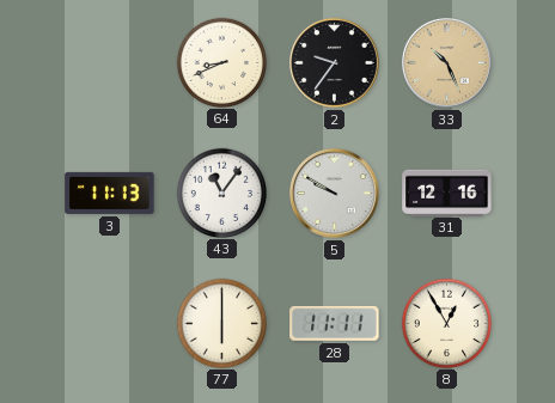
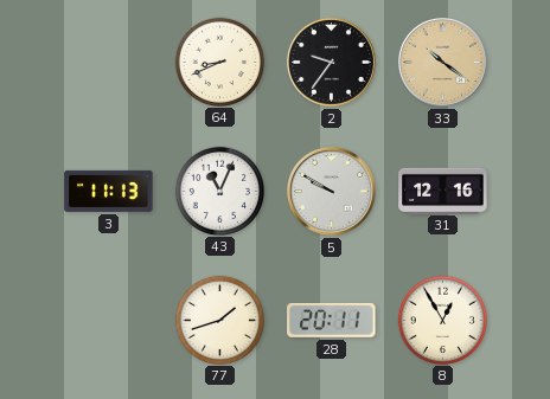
33: 10:26 -> 10:21
43: 11:06 -> 11:04
77: 6:00 -> 1:42
28: 11:11 -> 20:11
